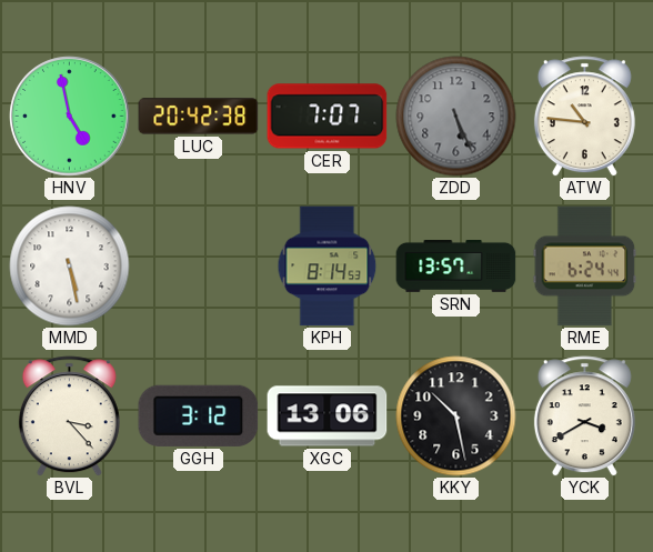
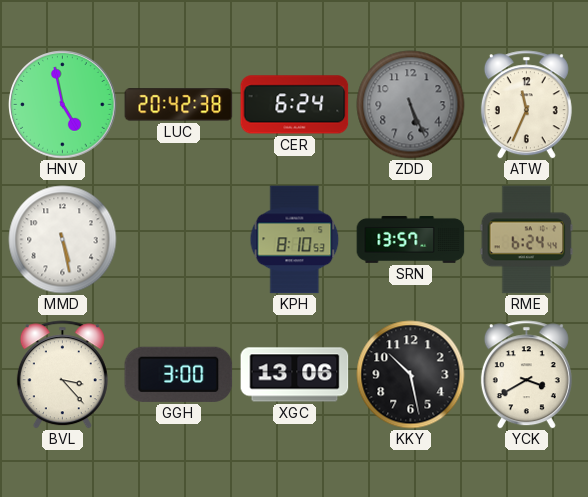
CER: 7:07 -> 6:24
ATW: 10:46 -> 11:34
KPH: 8:14 -> 8:10
GGH: 3:12 -> 3:00
